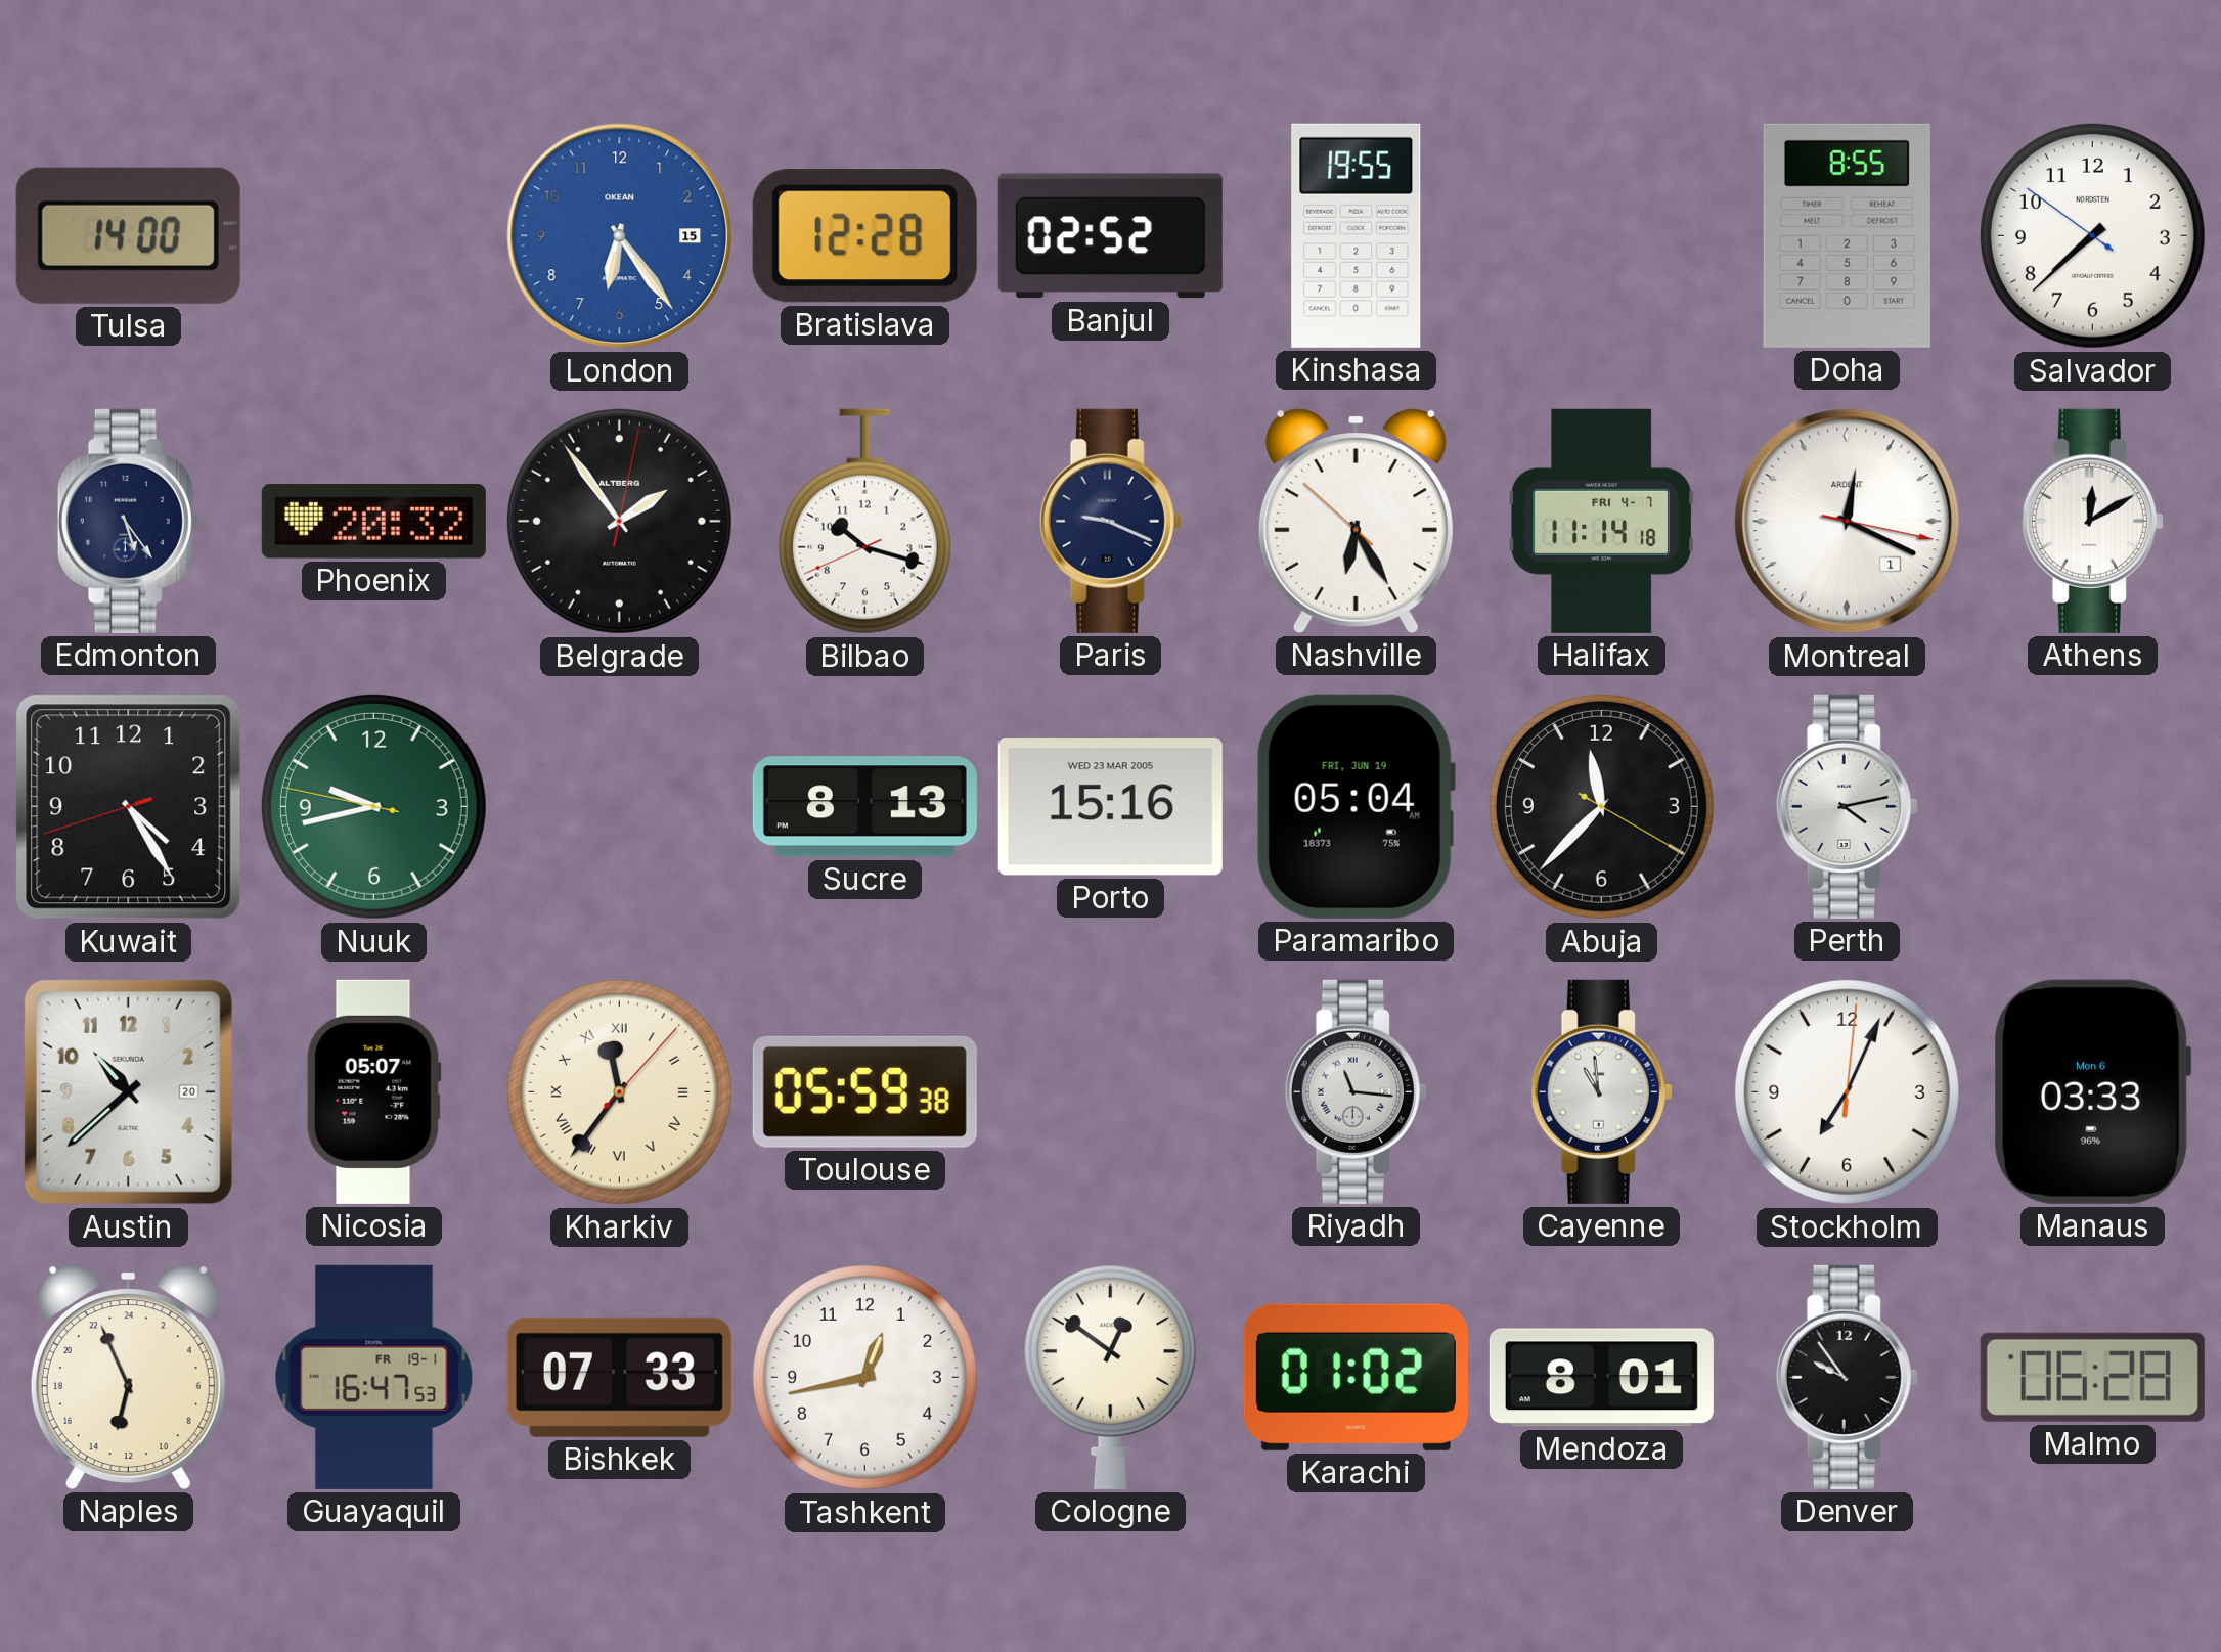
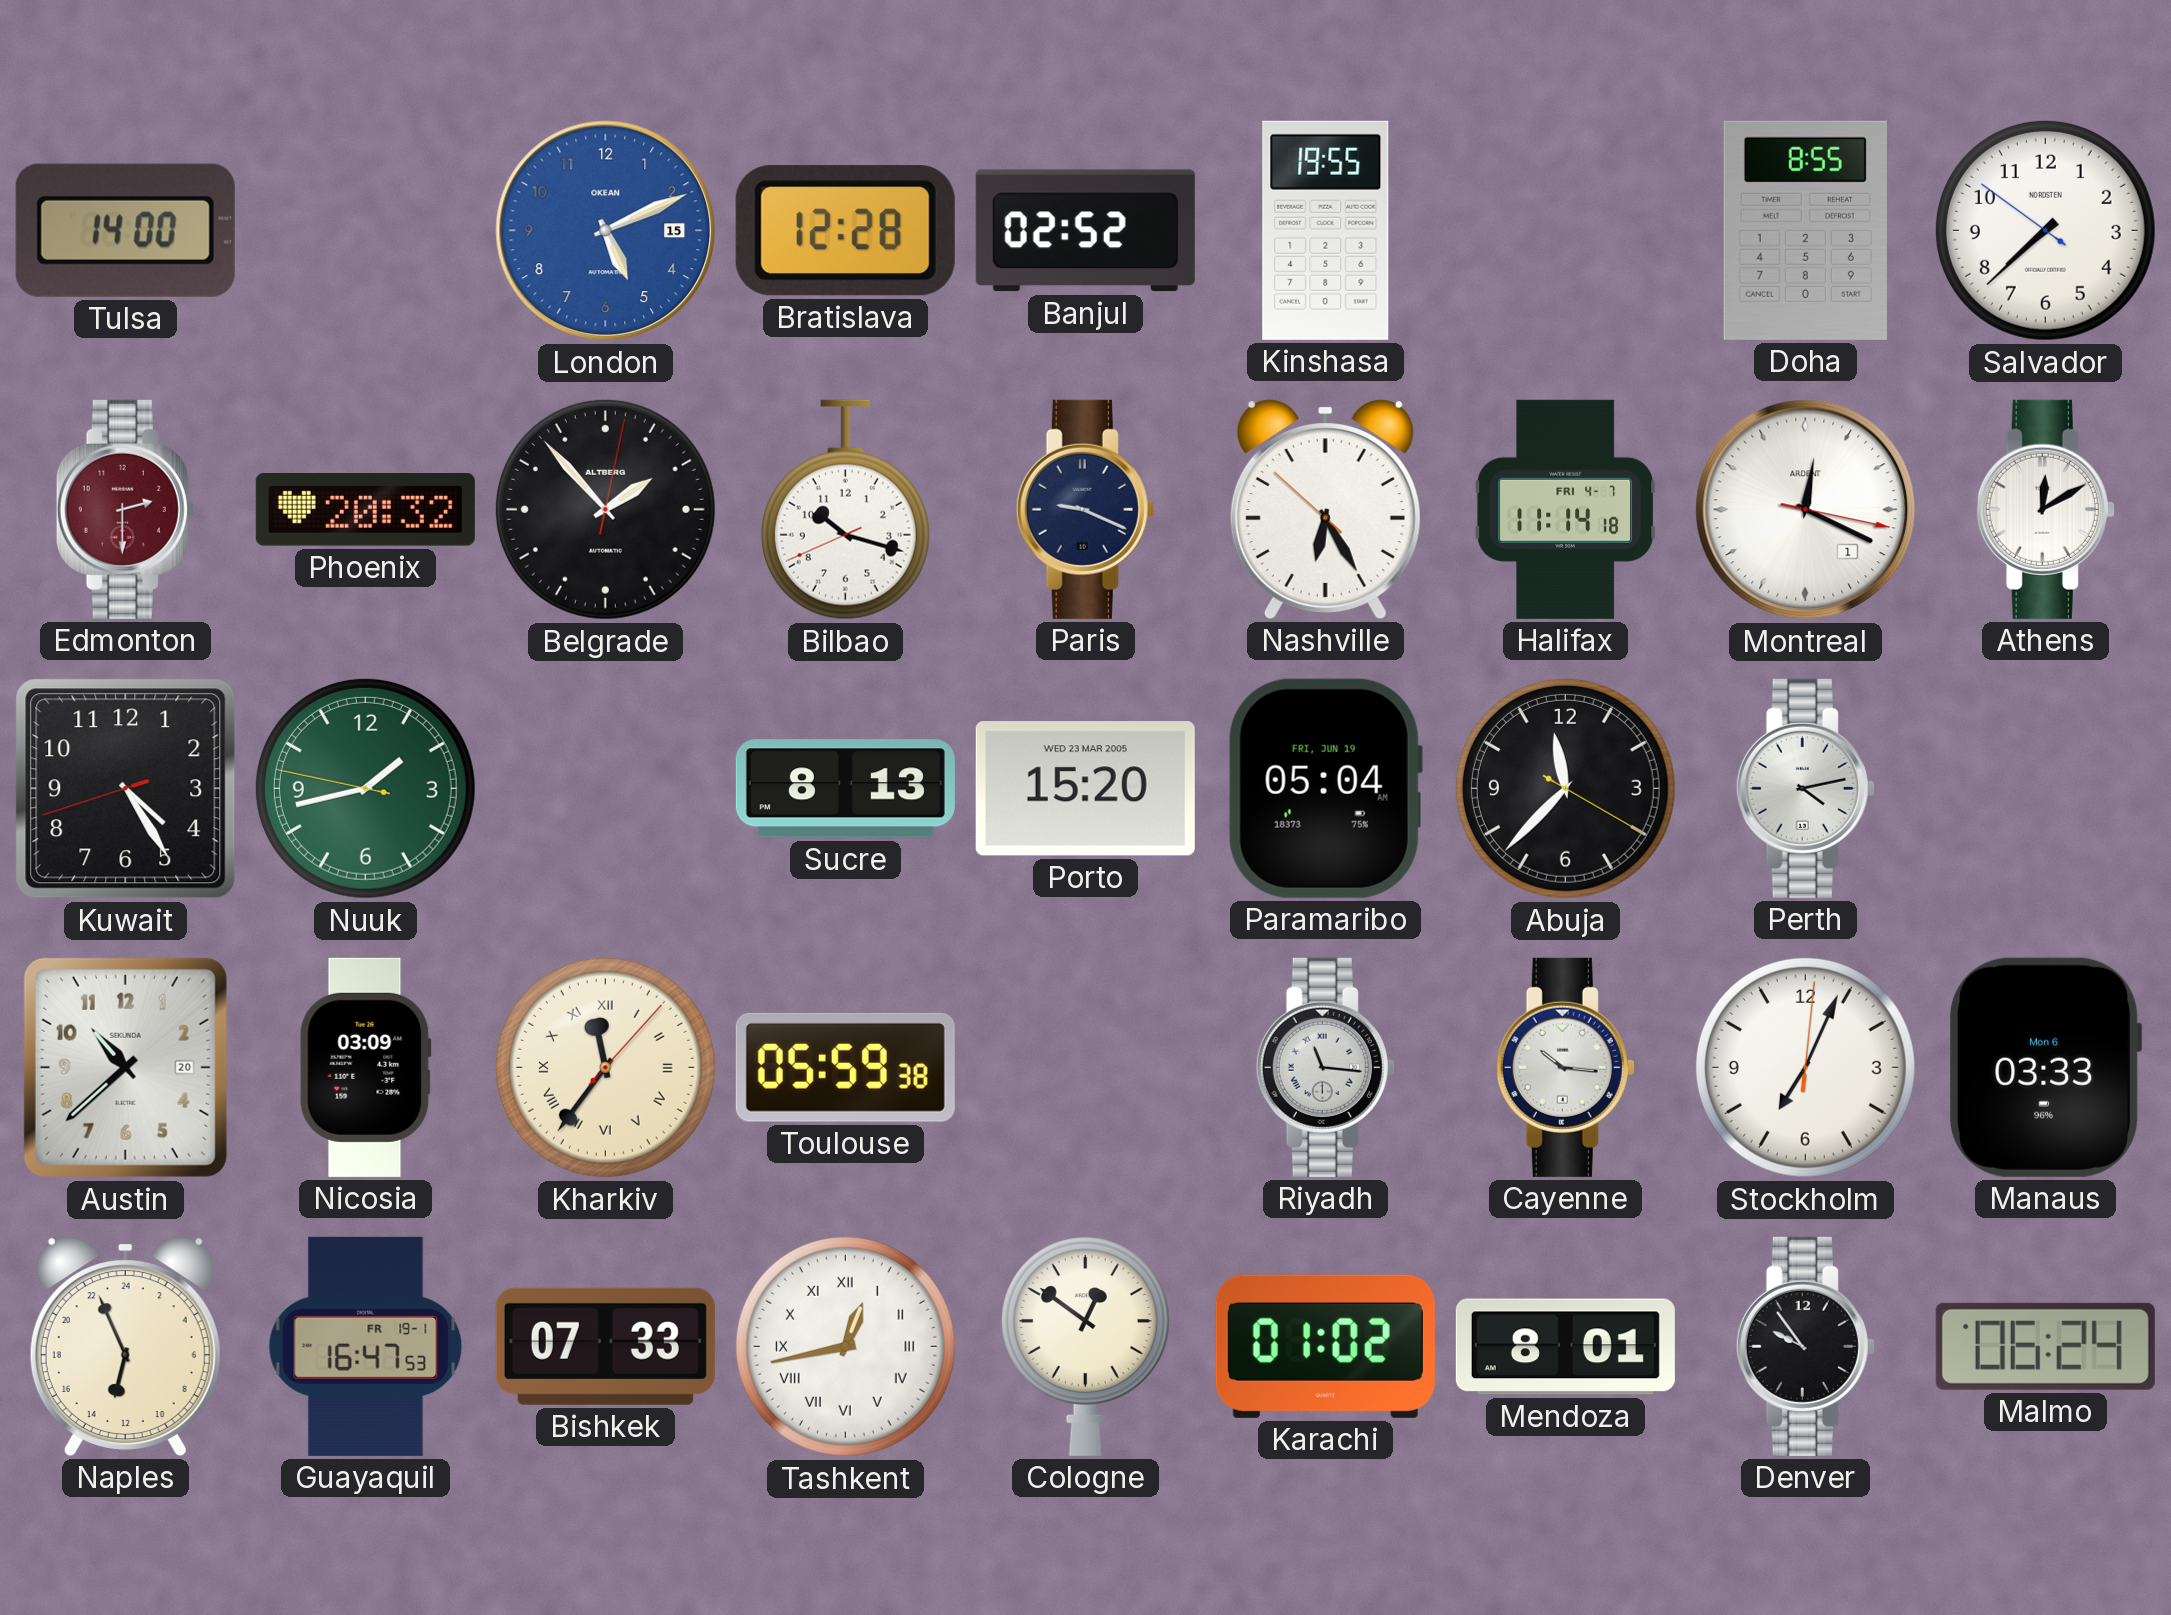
London: 6:24 -> 5:11
Edmonton: 5:24 -> 2:30
Edmonton dial: navy -> burgundy
Belgrade: 1:54 -> 1:53
Nuuk: 9:42 -> 1:42
Porto: 15:16 -> 15:20
Nicosia: 05:07 -> 03:09
Cayenne: 10:59 -> 10:16
Tashkent numerals: Arabic -> Roman
Malmo: 06:28 -> 06:24
